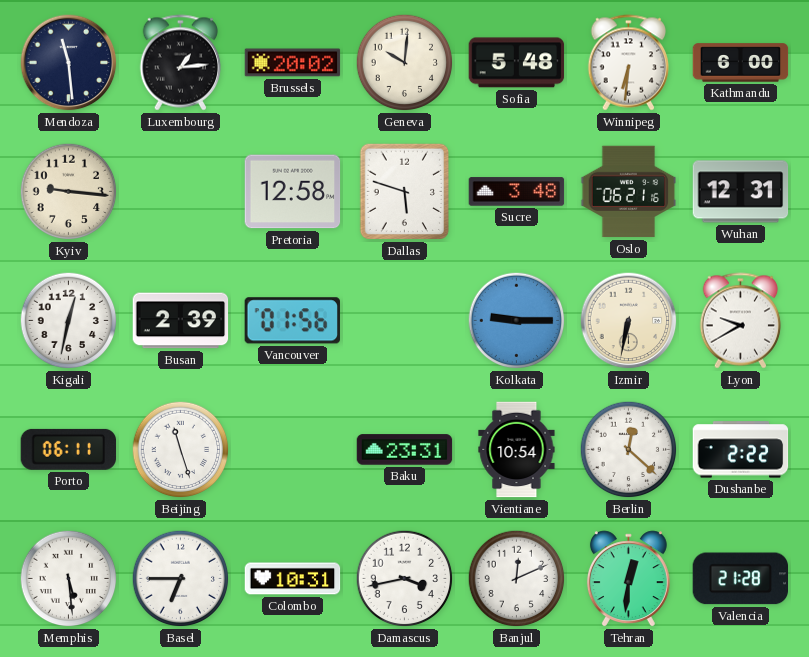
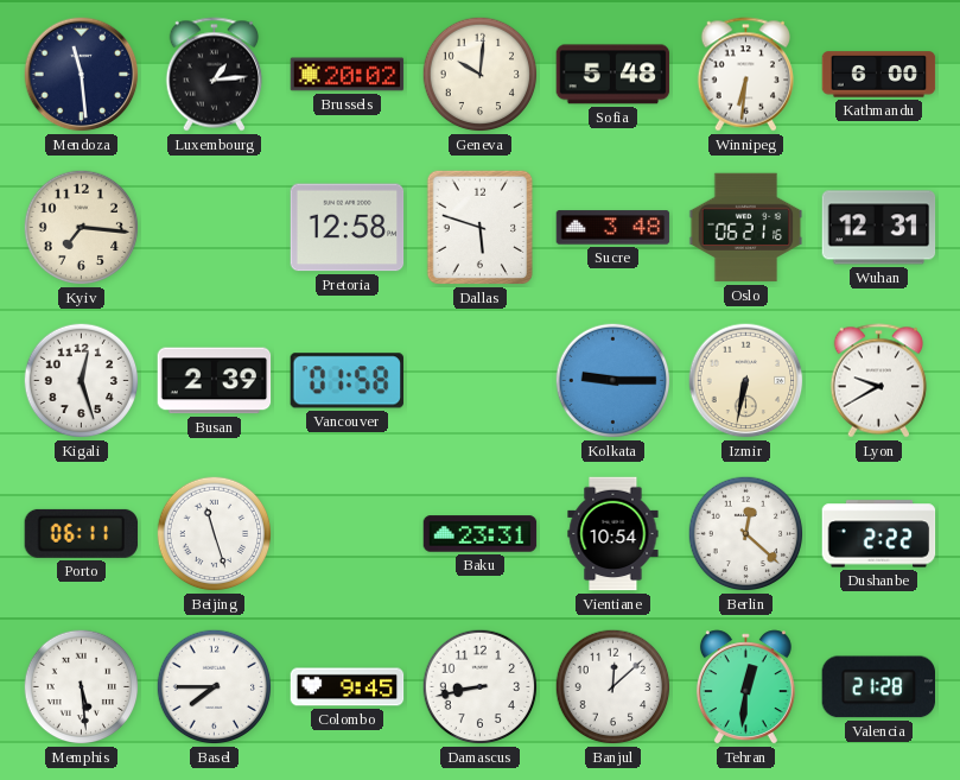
Kyiv: 9:16 -> 7:16
Kigali: 12:32 -> 12:27
Vancouver: 01:56 -> 01:58
Basel: 6:45 -> 7:45
Colombo: 10:31 -> 9:45
Damascus: 3:43 -> 8:43
Banjul: 12:11 -> 12:08
